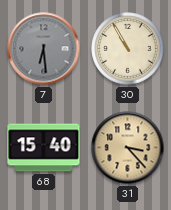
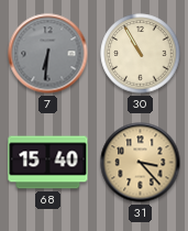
7: 6:29 -> 6:31
